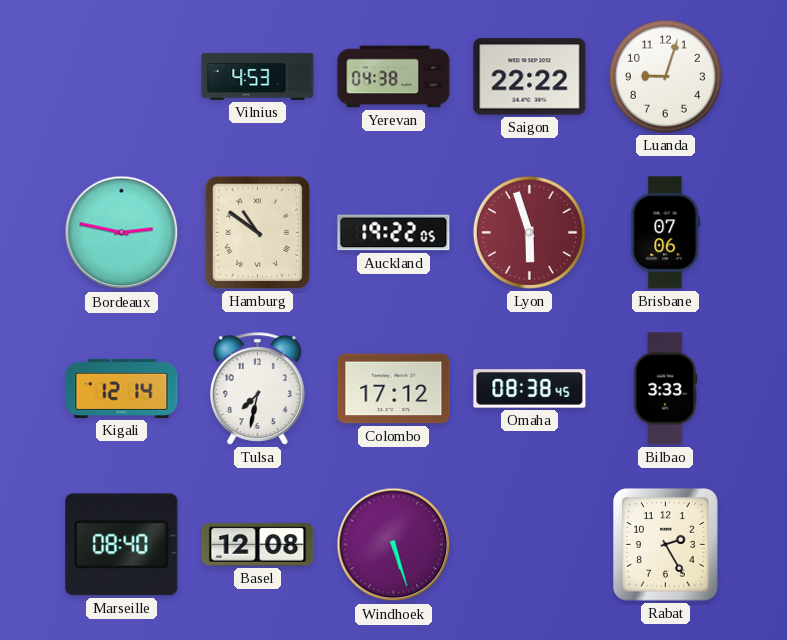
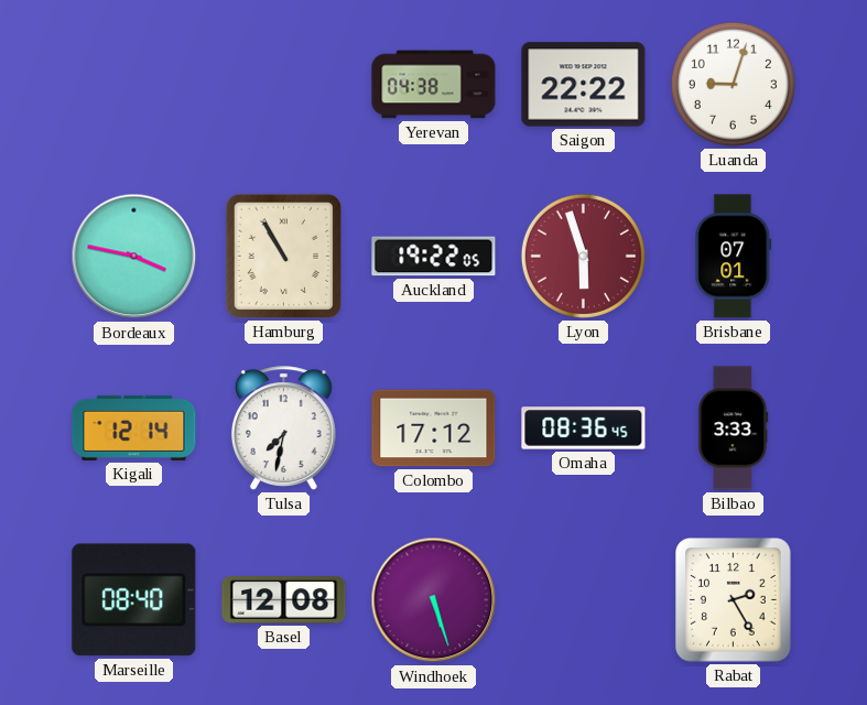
Vilnius: 4:53 -> none
Bordeaux: 2:47 -> 3:47
Hamburg: 10:51 -> 10:55
Brisbane: 07:06 -> 07:01
Omaha: 08:38 -> 08:36
